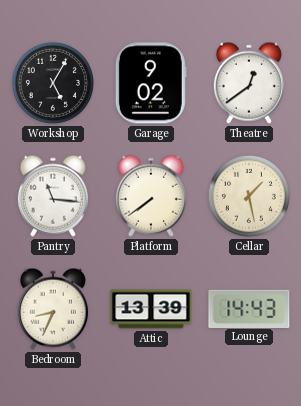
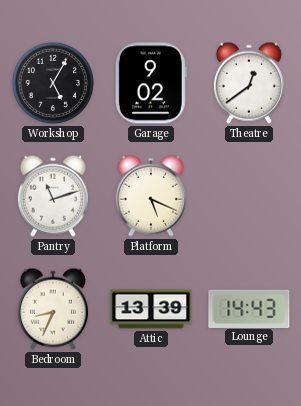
Pantry: 11:16 -> 11:12
Platform: 7:39 -> 5:19
Cellar: 1:28 -> none
